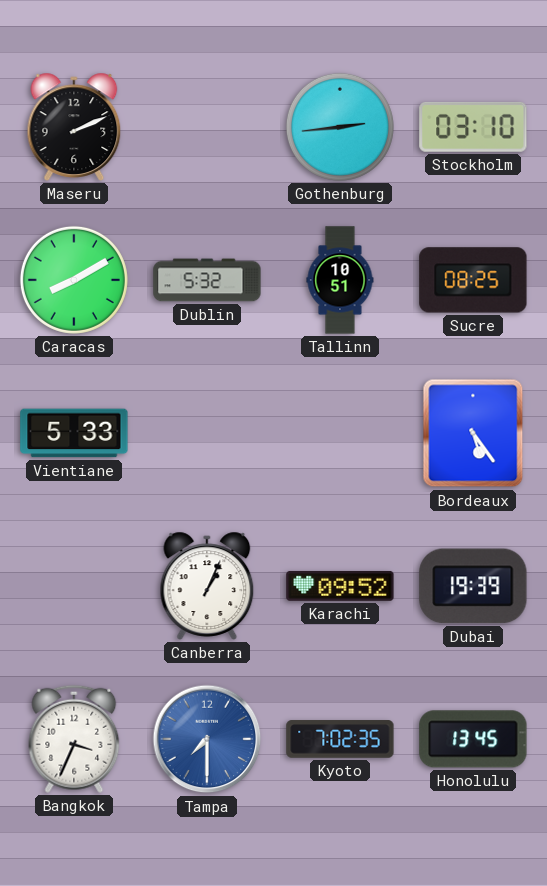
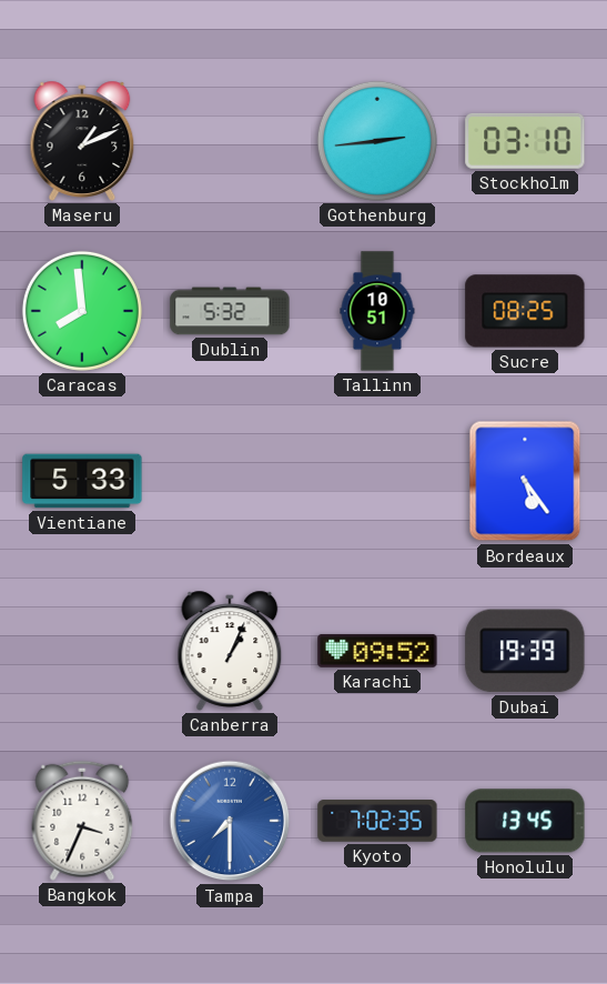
Maseru: 2:11 -> 1:11
Caracas: 8:10 -> 7:59
